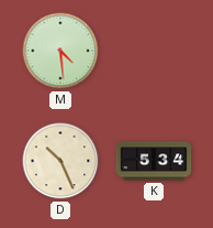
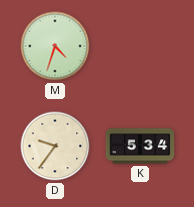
M: 4:29 -> 4:33
D: 10:26 -> 9:36
